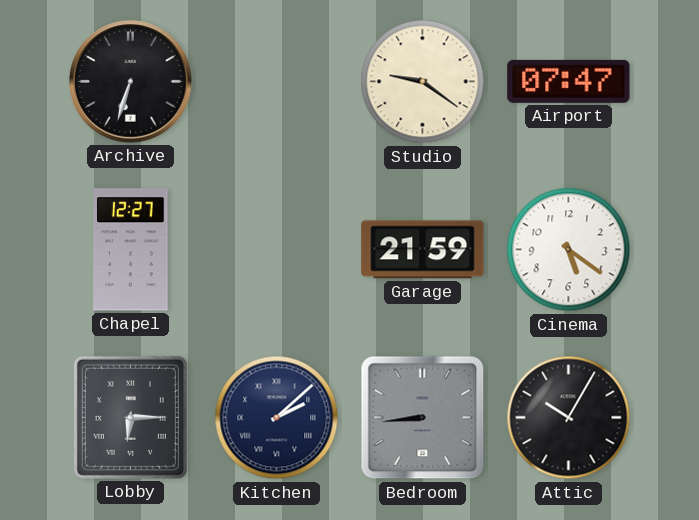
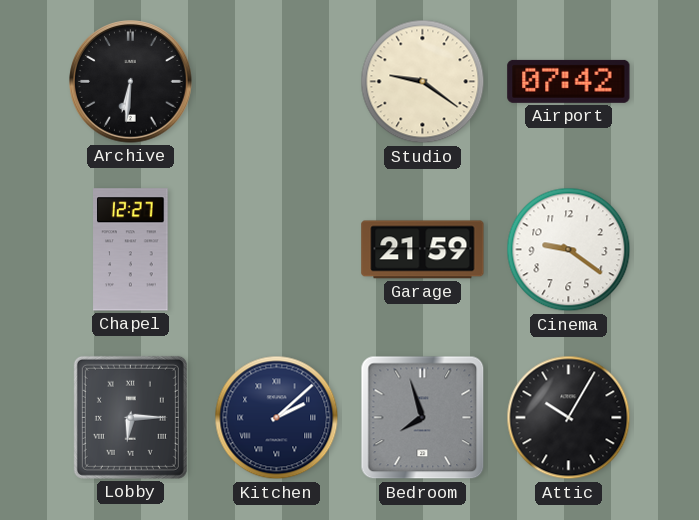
Archive: 6:33 -> 6:31
Airport: 07:47 -> 07:42
Cinema: 5:21 -> 9:21
Bedroom: 8:44 -> 7:57
